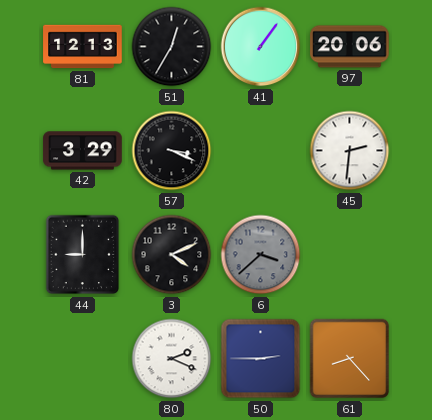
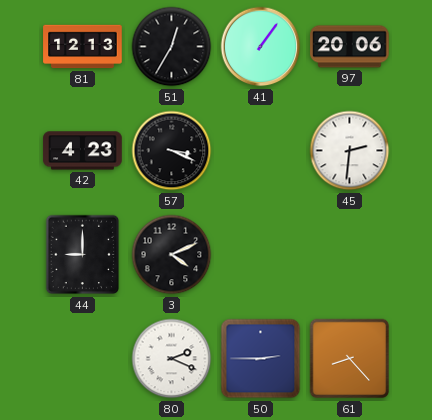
42: 3:29 -> 4:23
6: 3:38 -> none
